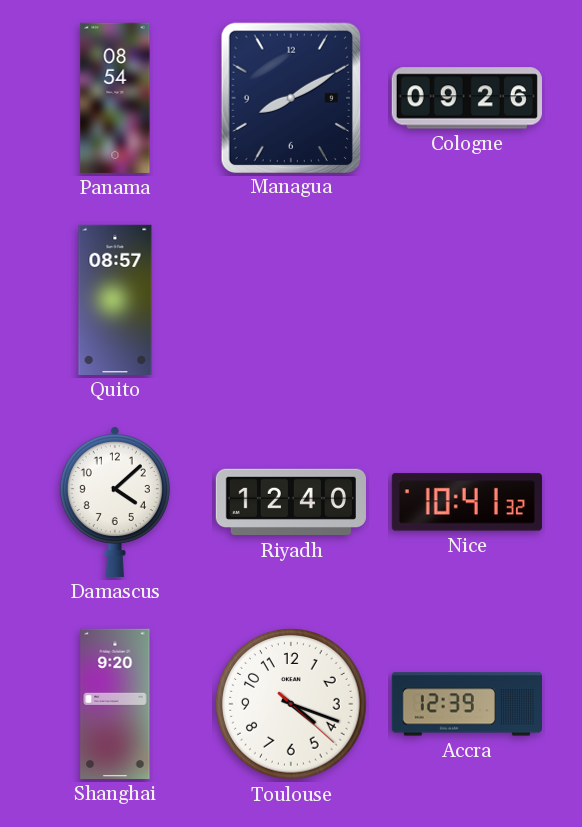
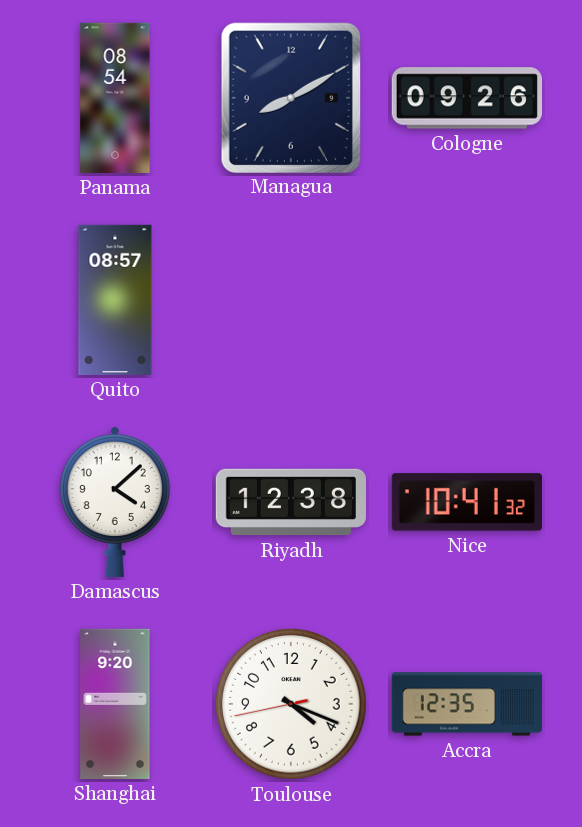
Riyadh: 12:40 -> 12:38
Toulouse: 4:18:22 -> 4:18:43
Accra: 12:39 -> 12:35
